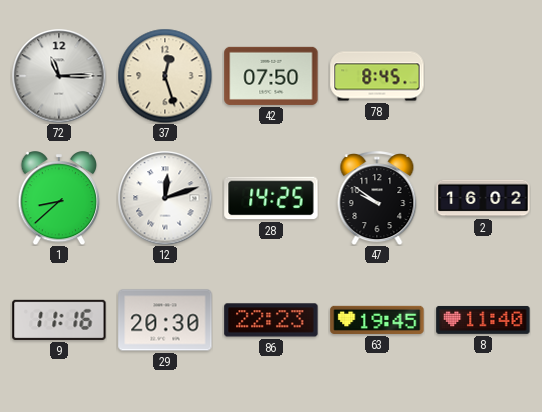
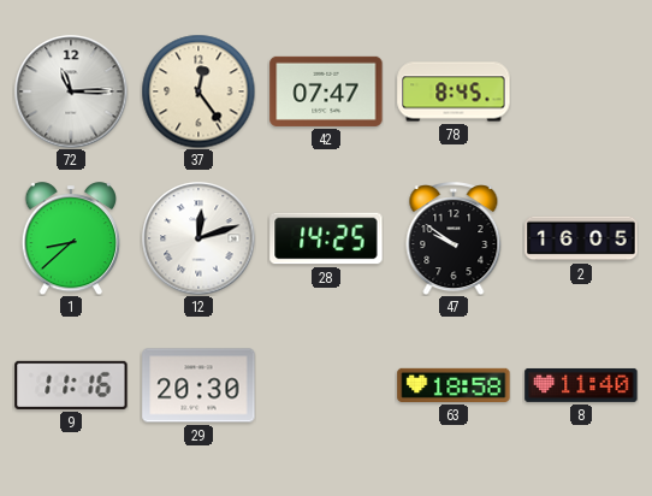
37: 12:27 -> 12:24
42: 07:50 -> 07:47
2: 16:02 -> 16:05
86: 22:23 -> none
63: 19:45 -> 18:58
